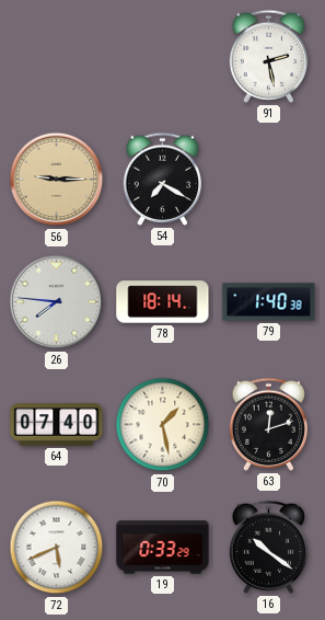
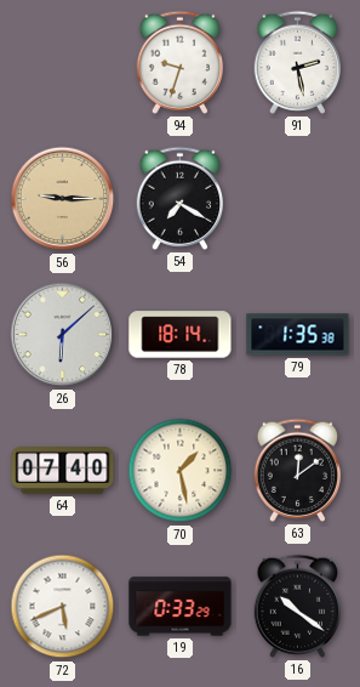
94: none -> 9:33
26: 7:46 -> 6:08
79: 1:40 -> 1:35
63: 12:12 -> 12:09
